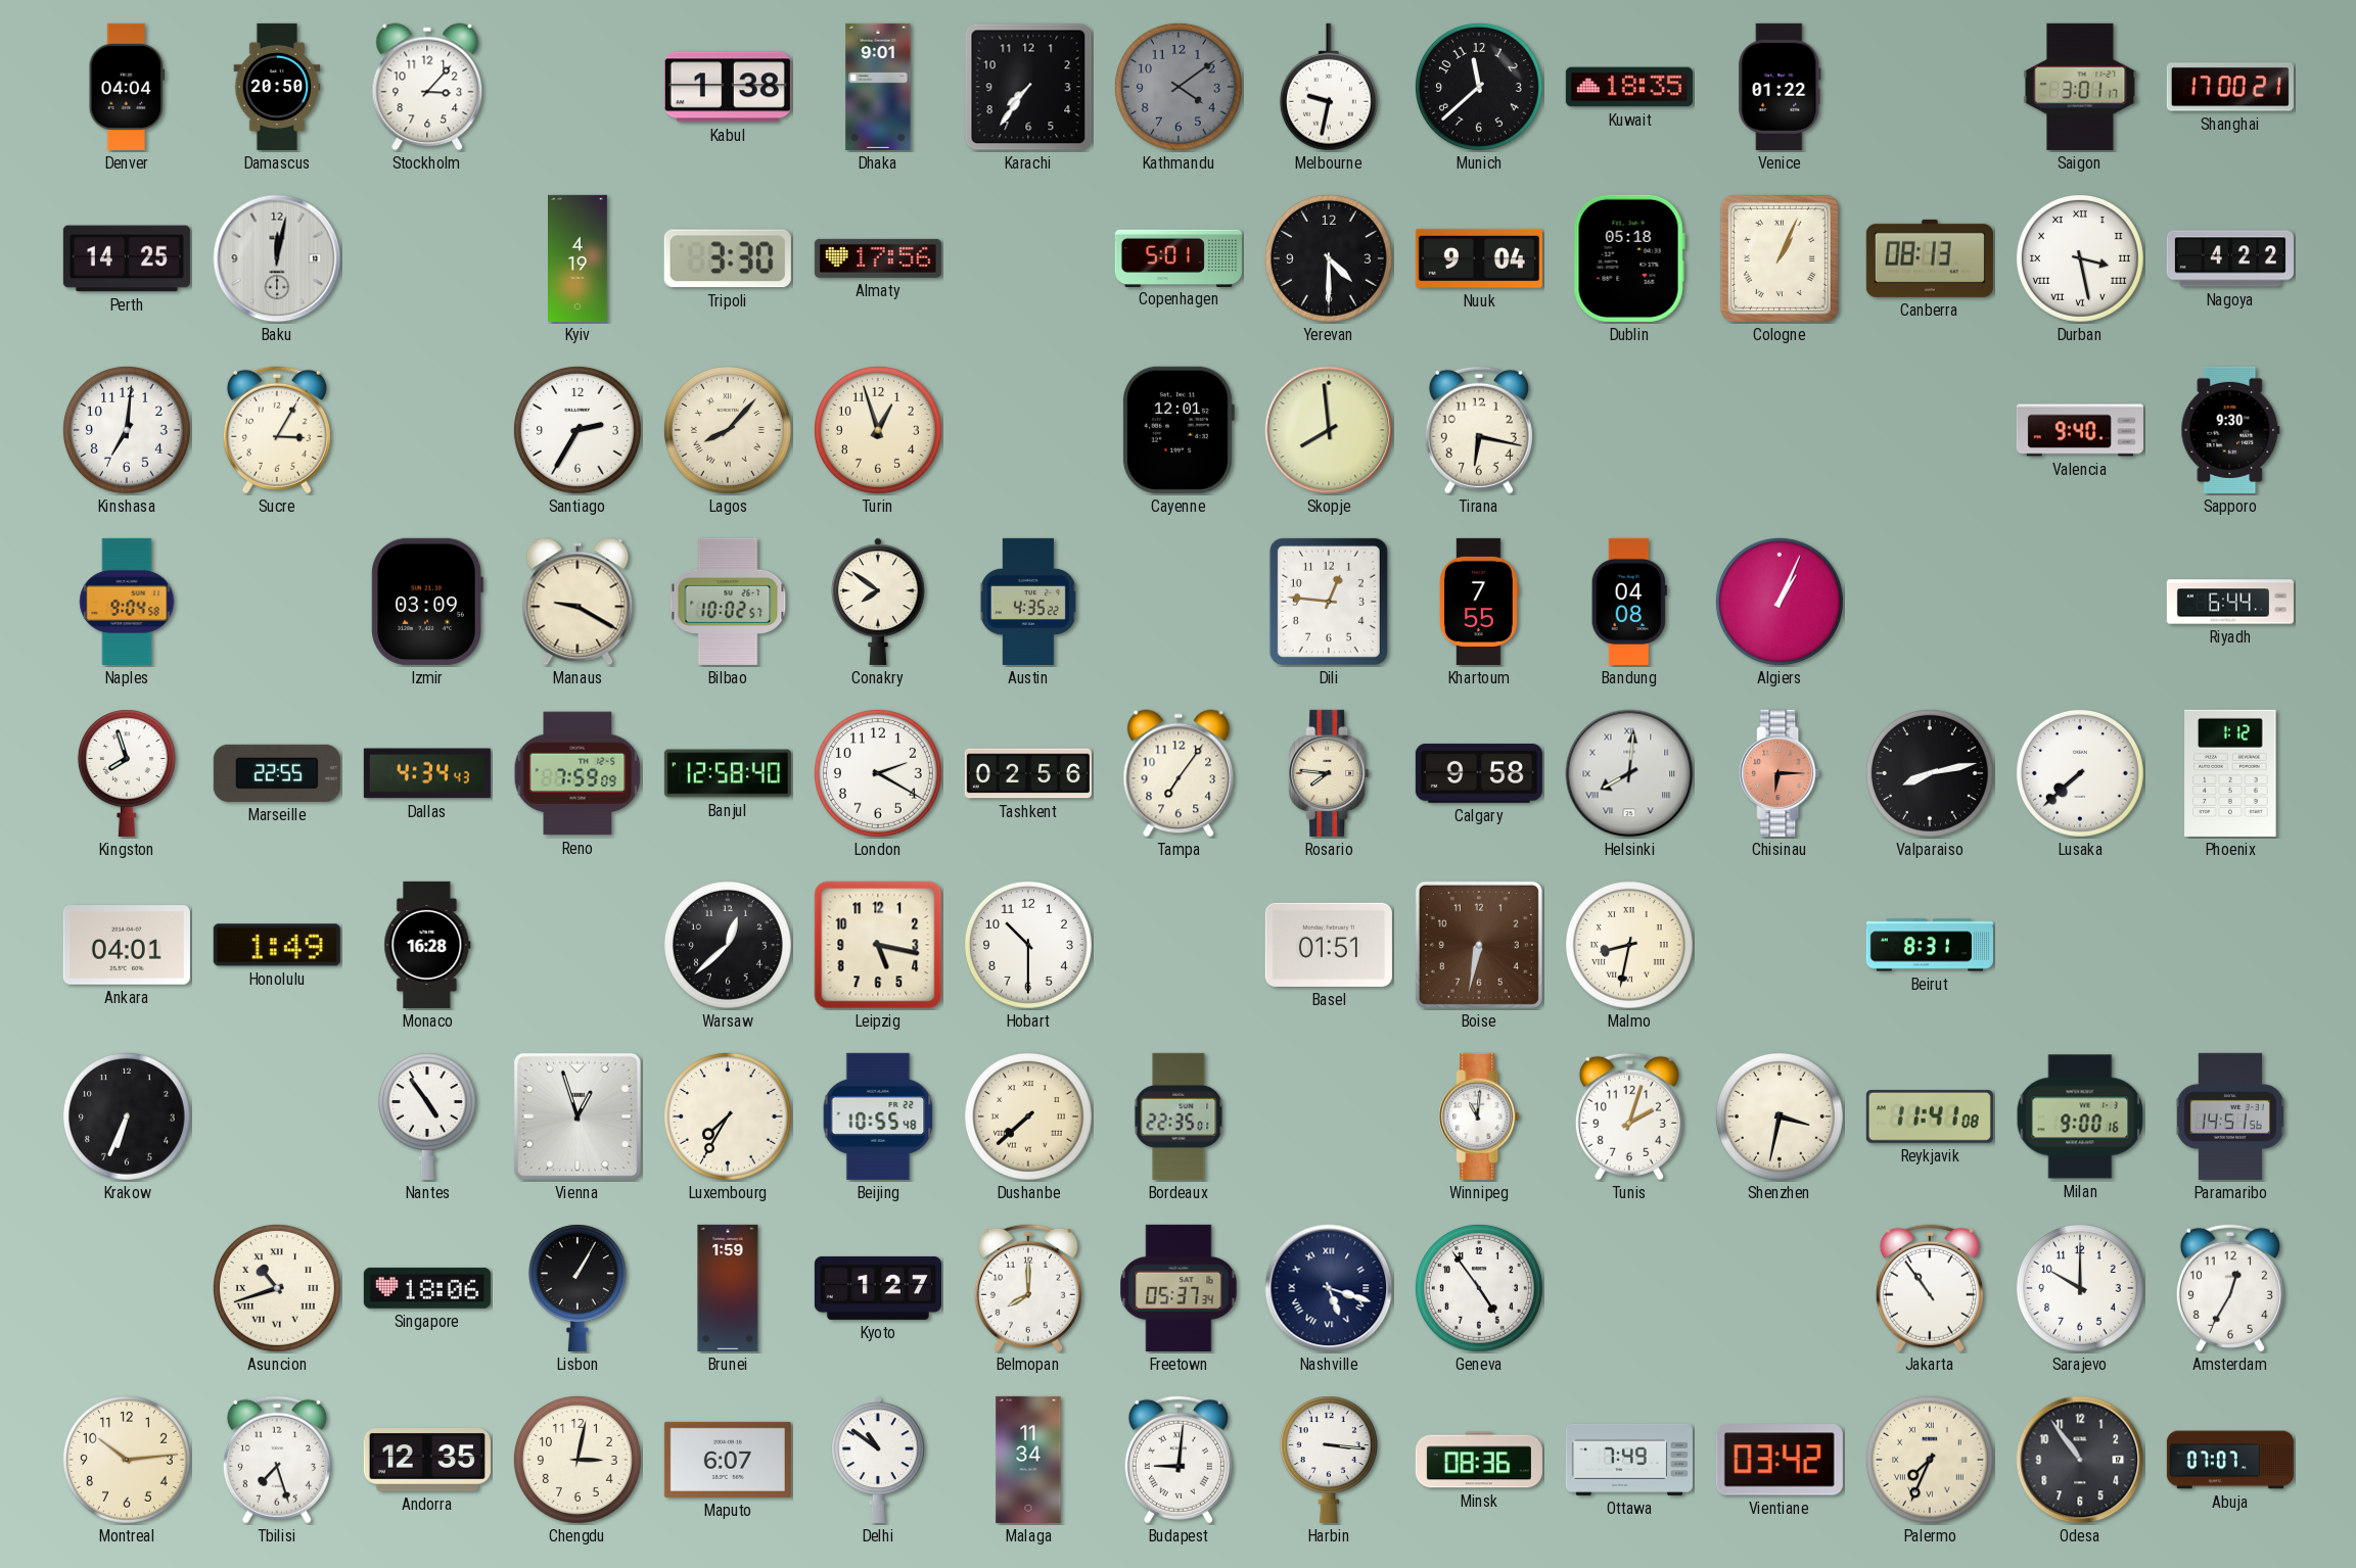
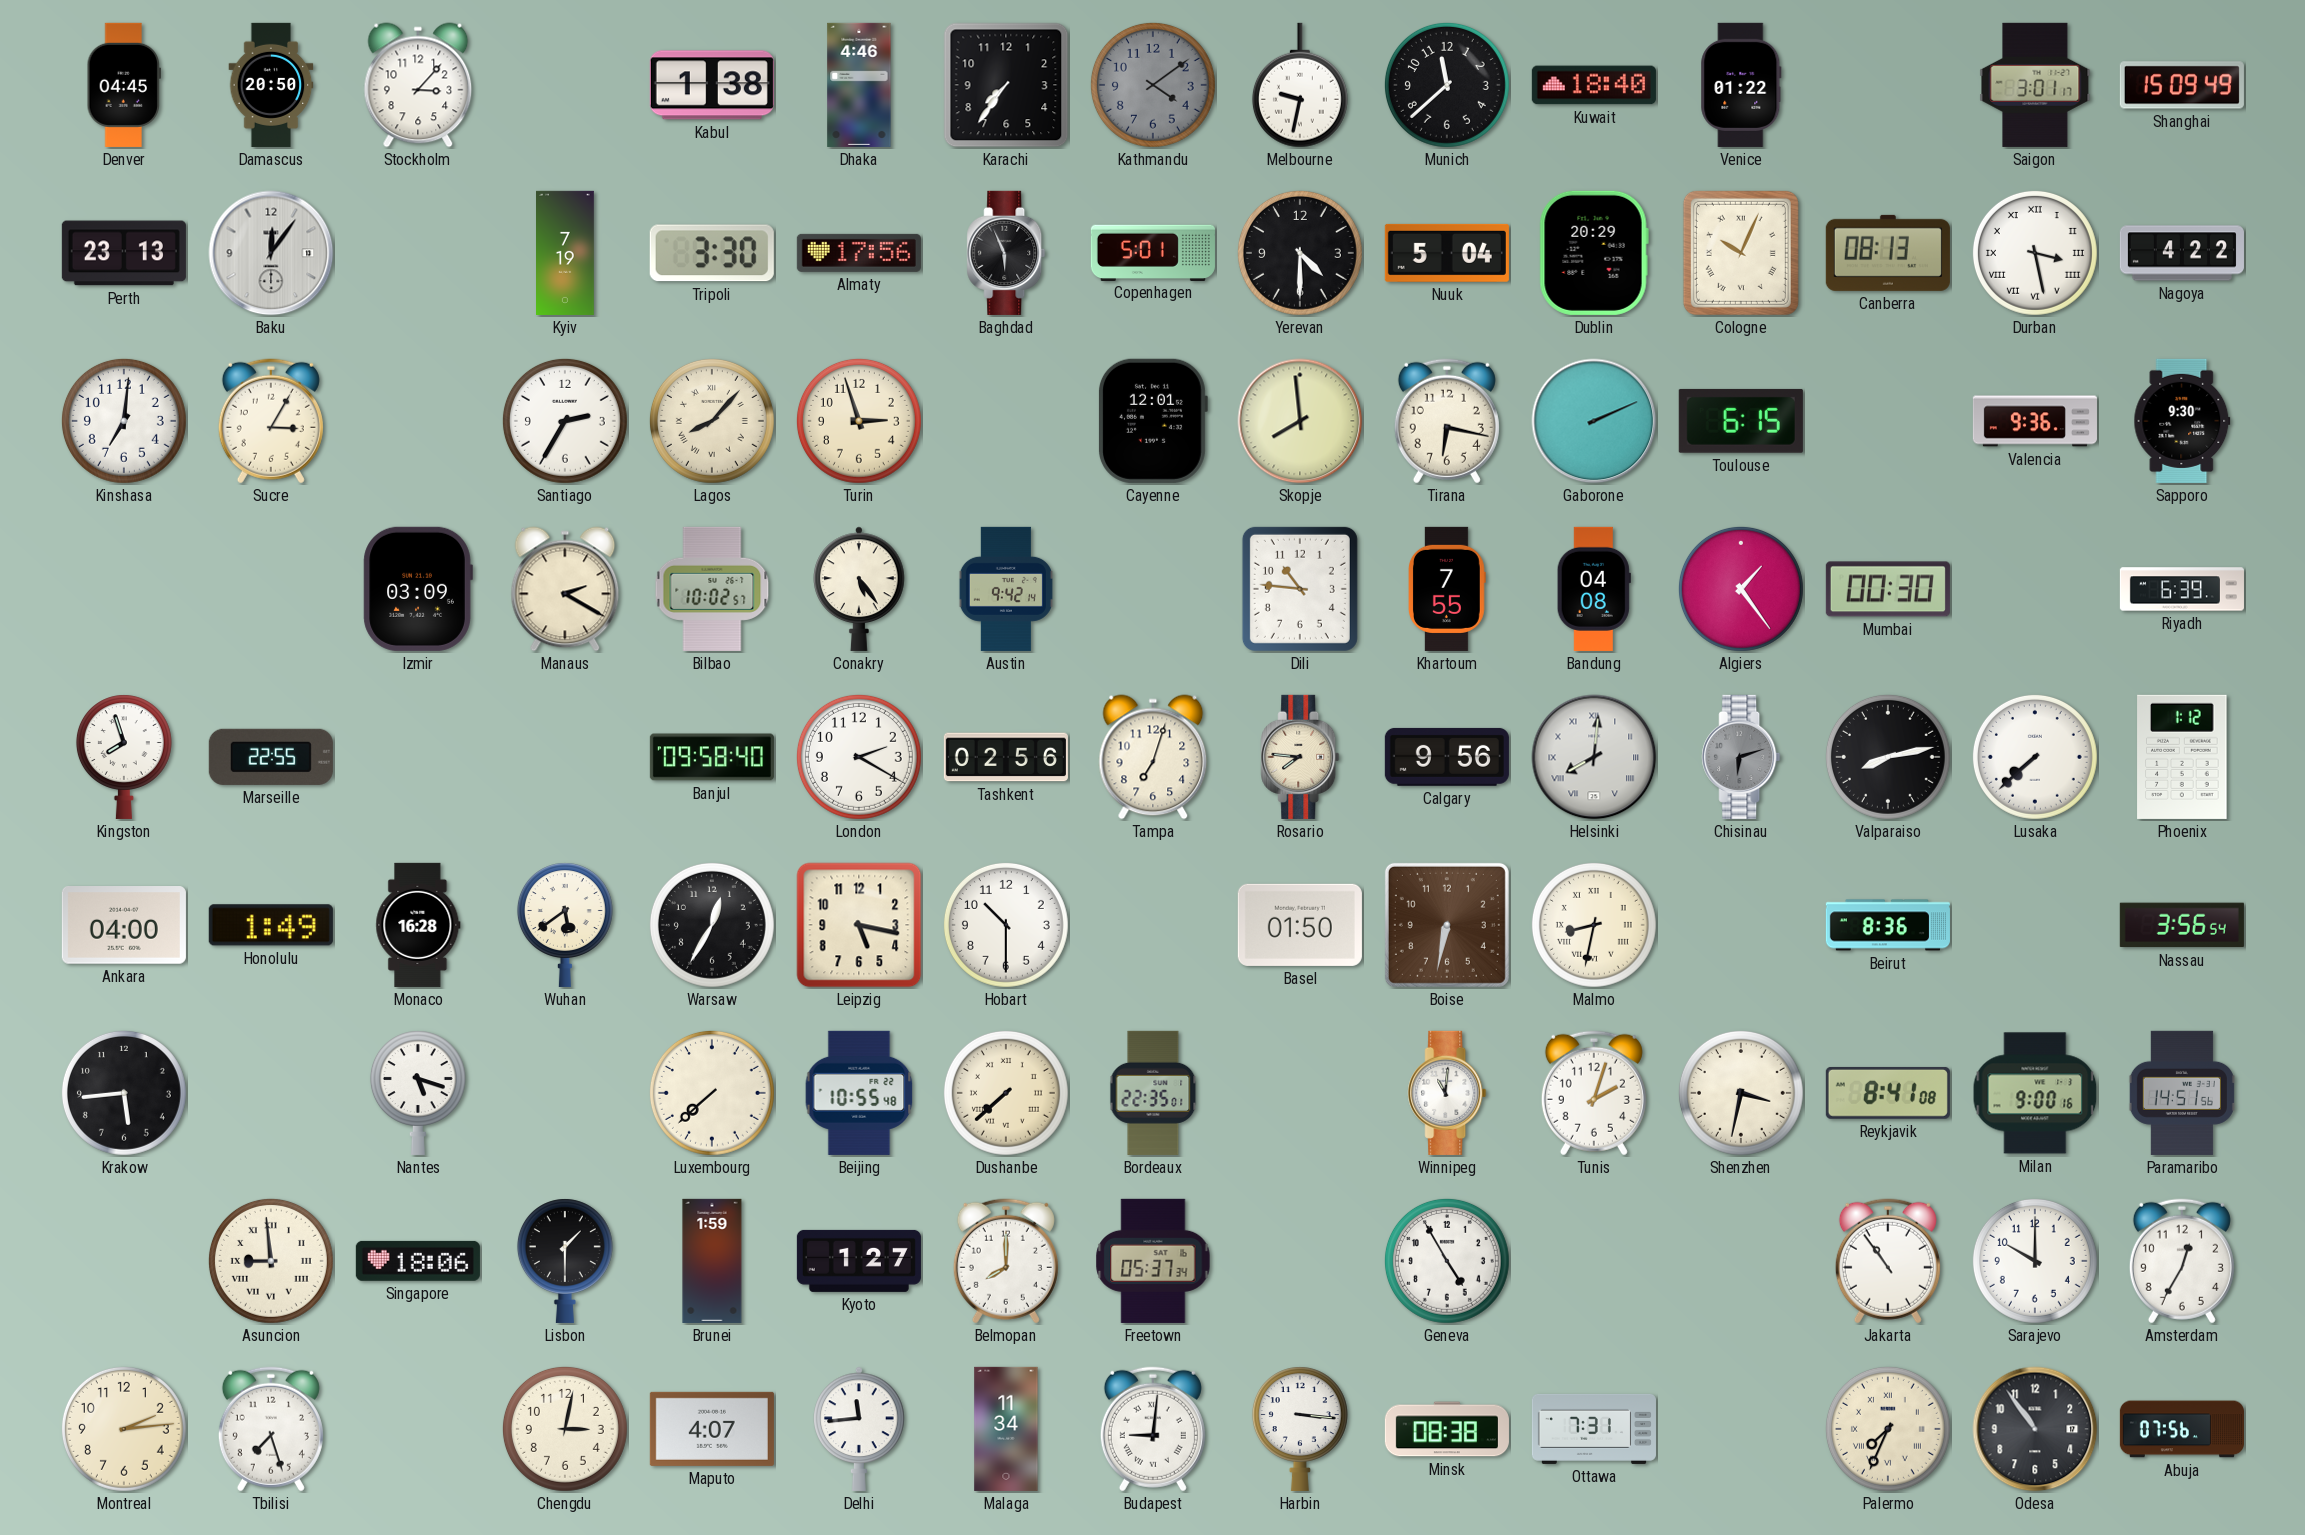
Denver: 04:04 -> 04:45
Dhaka: 9:01 -> 4:46
Kuwait: 18:35 -> 18:40
Shanghai: 17:00 -> 15:09
Perth: 14:25 -> 23:13
Baku: 12:02 -> 12:06
Kyiv: 4:19 -> 7:19
Baghdad: none -> 5:56
Nuuk: 9:04 -> 5:04
Dublin: 05:18 -> 20:29
Cologne: 1:04 -> 10:04
Turin: 12:57 -> 2:57
Gaborone: none -> 2:11
Toulouse: none -> 6:15
Valencia: 9:40 -> 9:36
Naples: 9:04 -> none
Manaus: 9:20 -> 2:20
Conakry: 7:51 -> 5:24
Austin: 4:35 -> 9:42
Dili: 12:46 -> 10:46
Algiers: 1:04 -> 1:24
Mumbai: none -> 00:30
Riyadh: 6:44 -> 6:39
Dallas: 4:34 -> none
Reno: 7:59 -> none
Banjul: 12:58 -> 09:58
Tampa: 7:06 -> 7:03
Calgary: 9:58 -> 9:56
Chisinau: 6:15 -> 6:12
Chisinau dial: salmon -> grey
Ankara: 04:01 -> 04:00
Wuhan: none -> 5:39
Warsaw: 12:38 -> 12:35
Basel: 01:51 -> 01:50
Beirut: 8:31 -> 8:36
Nassau: none -> 3:56
Krakow: 6:34 -> 5:44
Nantes: 4:54 -> 5:18
Vienna: 12:57 -> none
Luxembourg: 7:35 -> 7:38
Reykjavik: 11:41 -> 8:41
Asuncion: 10:42 -> 8:59
Lisbon: 1:05 -> 1:30
Nashville: 5:18 -> none
Geneva: 4:54 -> 4:55
Montreal: 10:14 -> 2:14
Andorra: 12:35 -> none
Maputo: 6:07 -> 4:07
Delhi: 10:51 -> 11:44
Minsk: 08:36 -> 08:38
Ottawa: 7:49 -> 7:31
Vientiane: 03:42 -> none
Abuja: 07:07 -> 07:56
